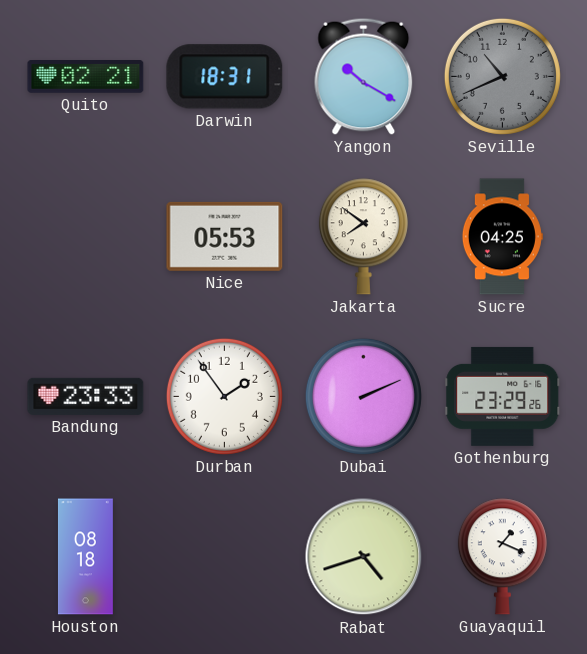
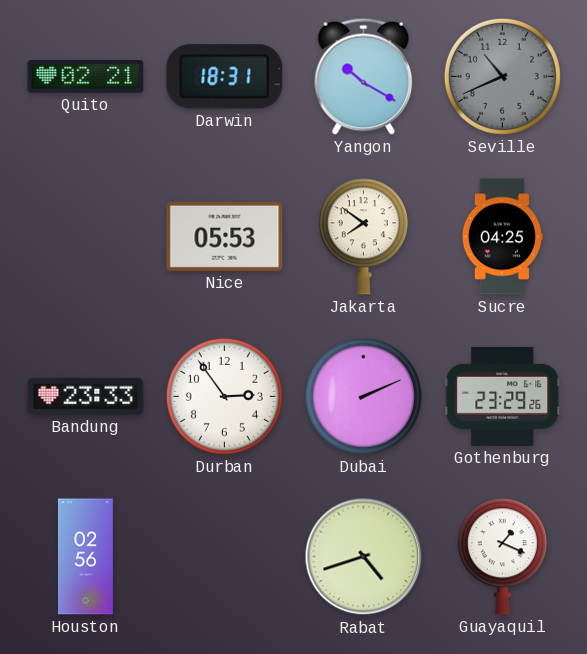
Durban: 1:54 -> 2:54
Houston: 08:18 -> 02:56
